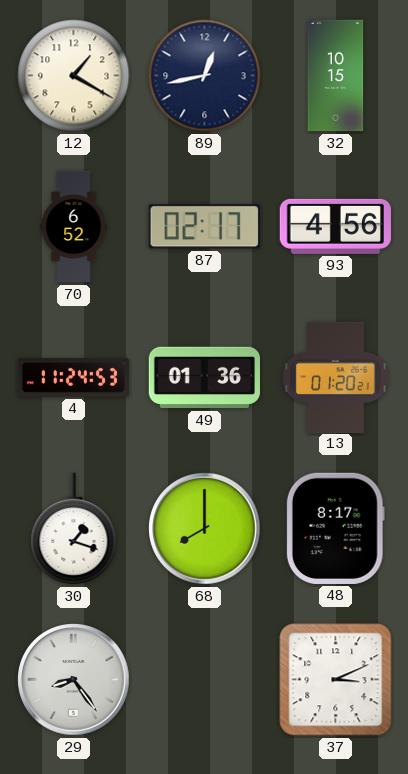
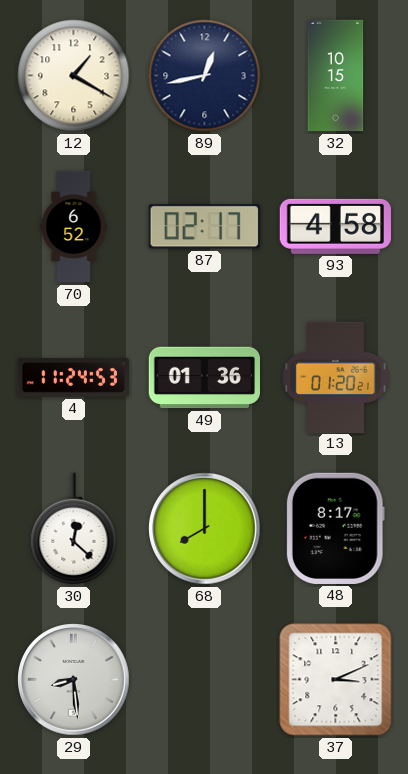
93: 4:56 -> 4:58
30: 1:18 -> 12:22
29: 8:24 -> 8:29
